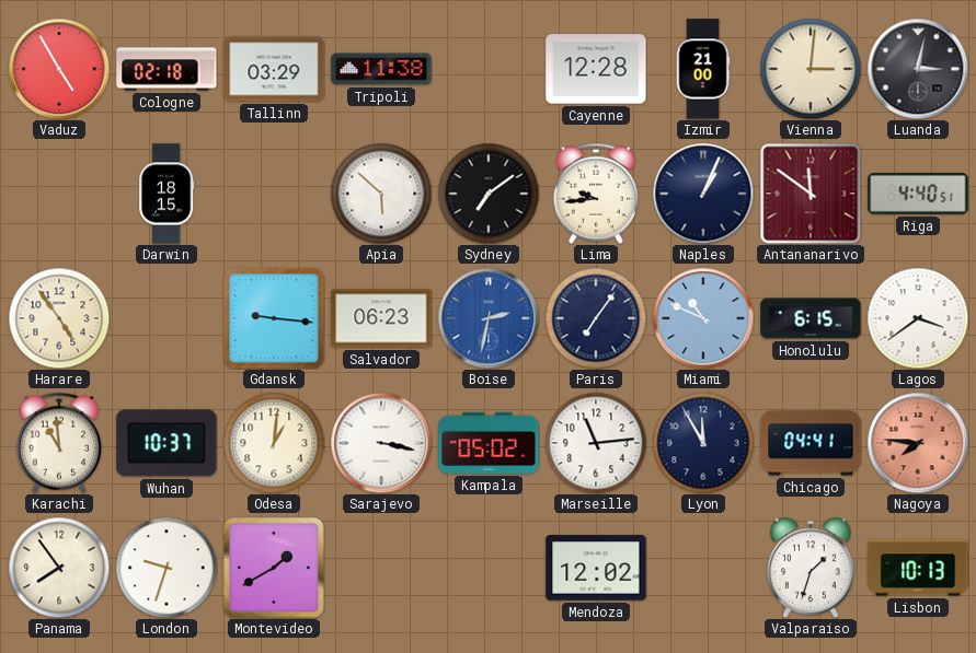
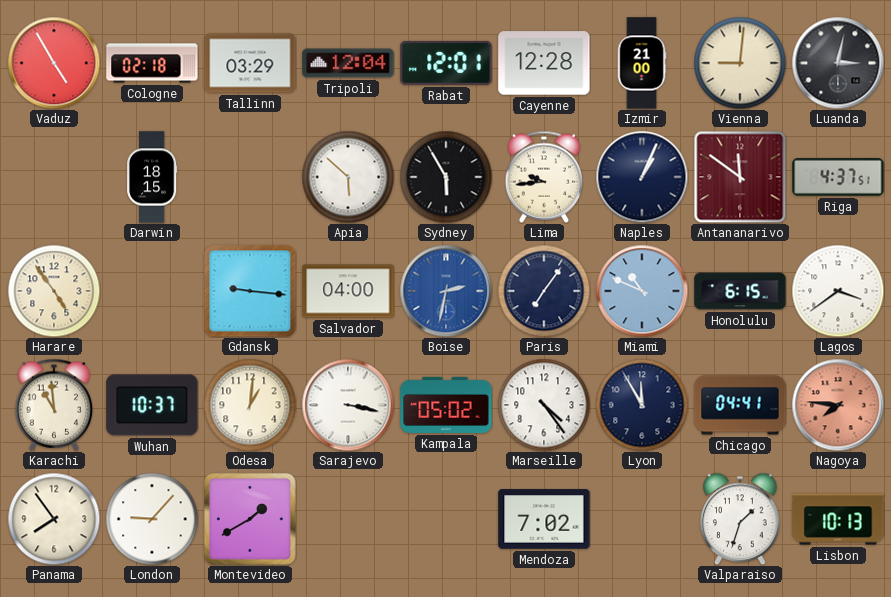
Tripoli: 11:38 -> 12:04
Rabat: none -> 12:01
Vienna: 3:01 -> 9:01
Sydney: 7:09 -> 5:55
Riga: 4:40 -> 4:37
Salvador: 06:23 -> 04:00
Marseille: 11:14 -> 4:24
London: 9:33 -> 9:07
Mendoza: 12:02 -> 7:02
